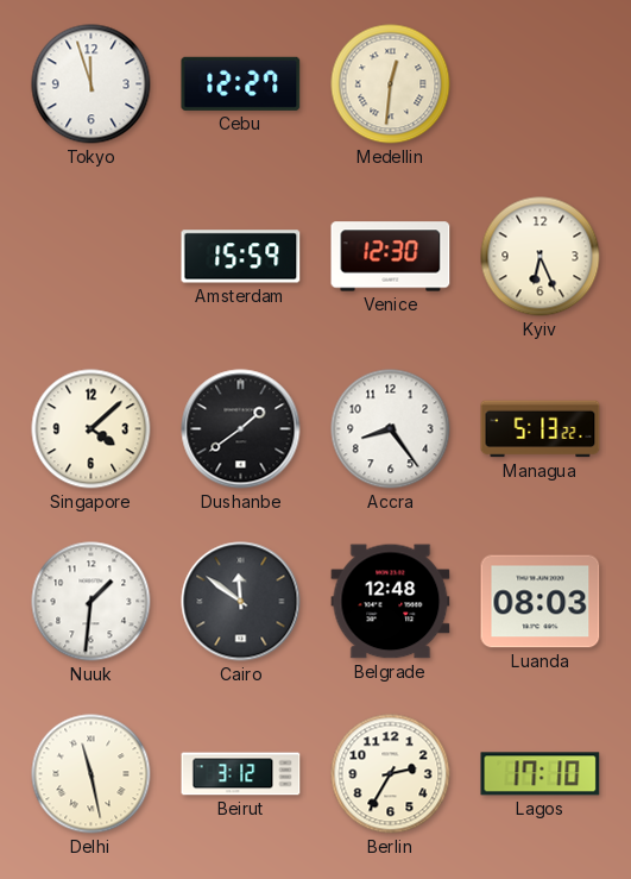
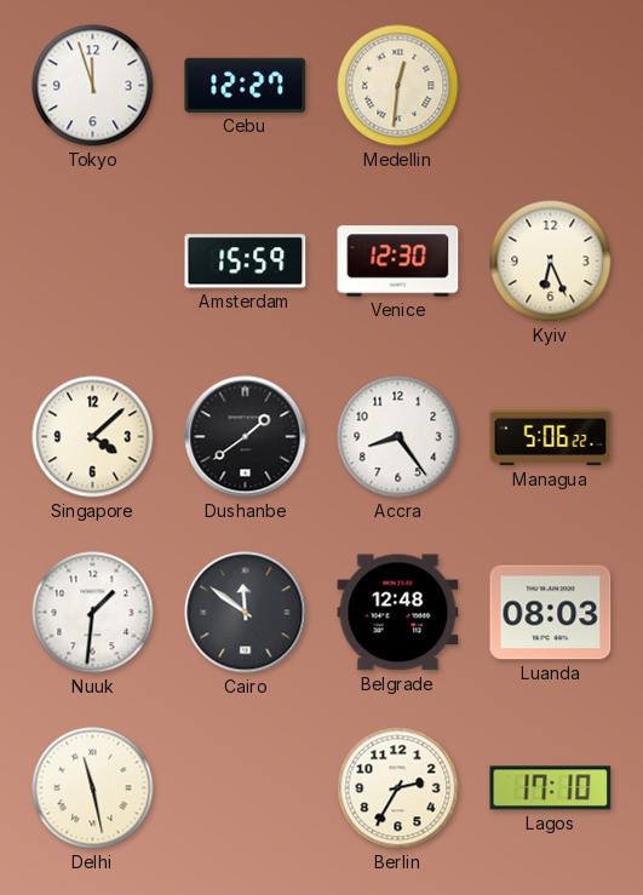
Managua: 5:13 -> 5:06
Beirut: 3:12 -> none
